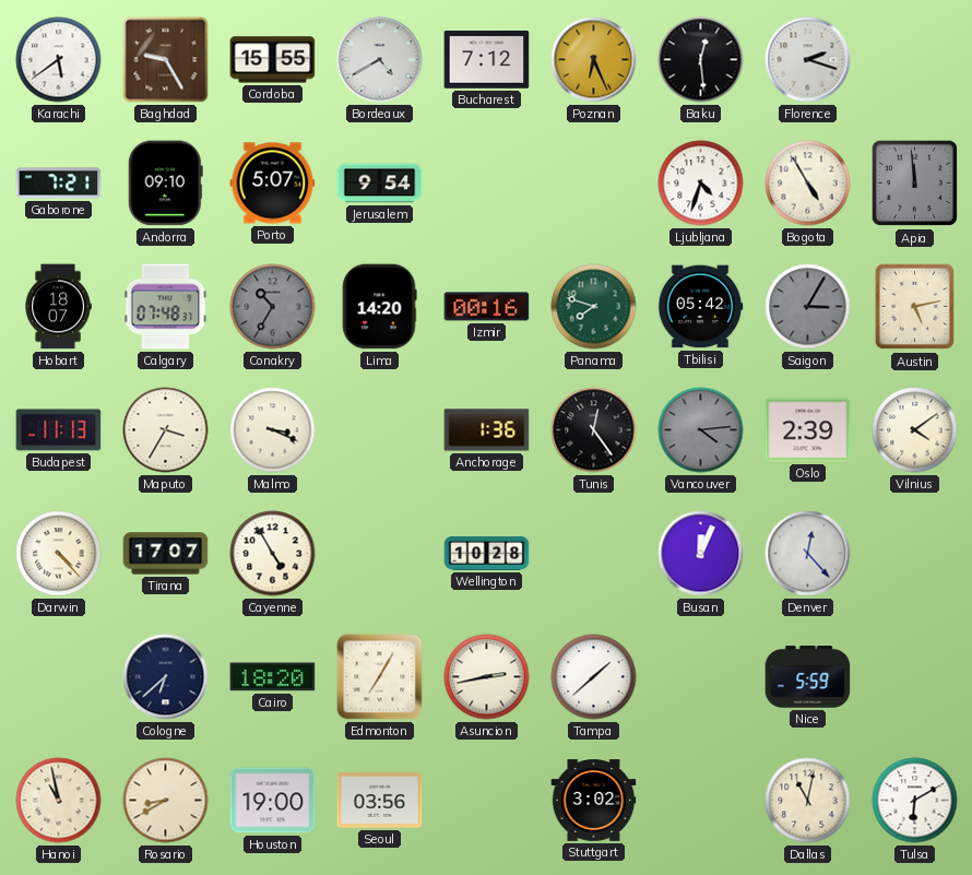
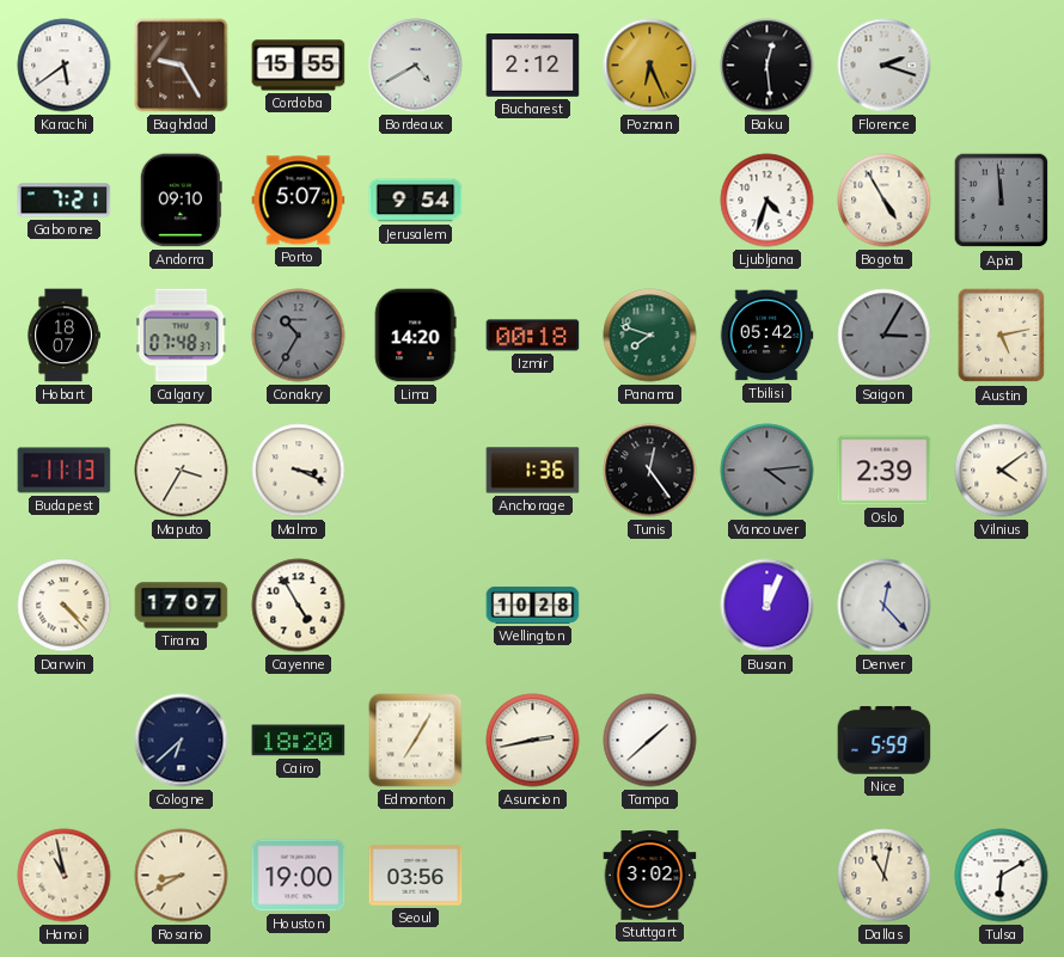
Bucharest: 7:12 -> 2:12
Izmir: 00:16 -> 00:18
